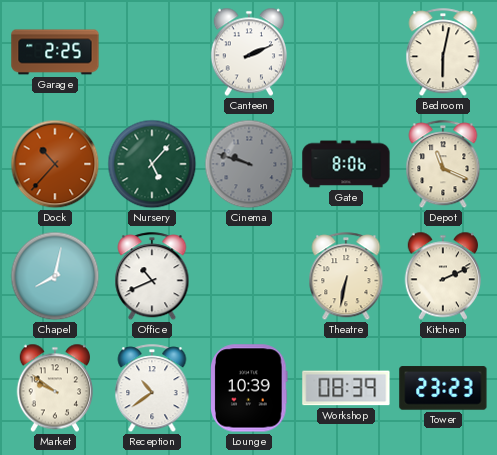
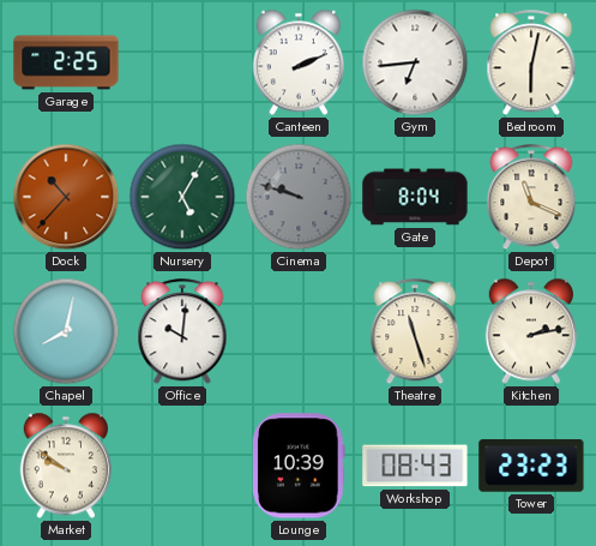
Gym: none -> 6:44
Nursery: 5:07 -> 5:05
Gate: 8:06 -> 8:04
Office: 10:41 -> 10:01
Theatre: 6:32 -> 11:27
Kitchen: 2:11 -> 2:13
Reception: 10:39 -> none
Workshop: 08:39 -> 08:43
